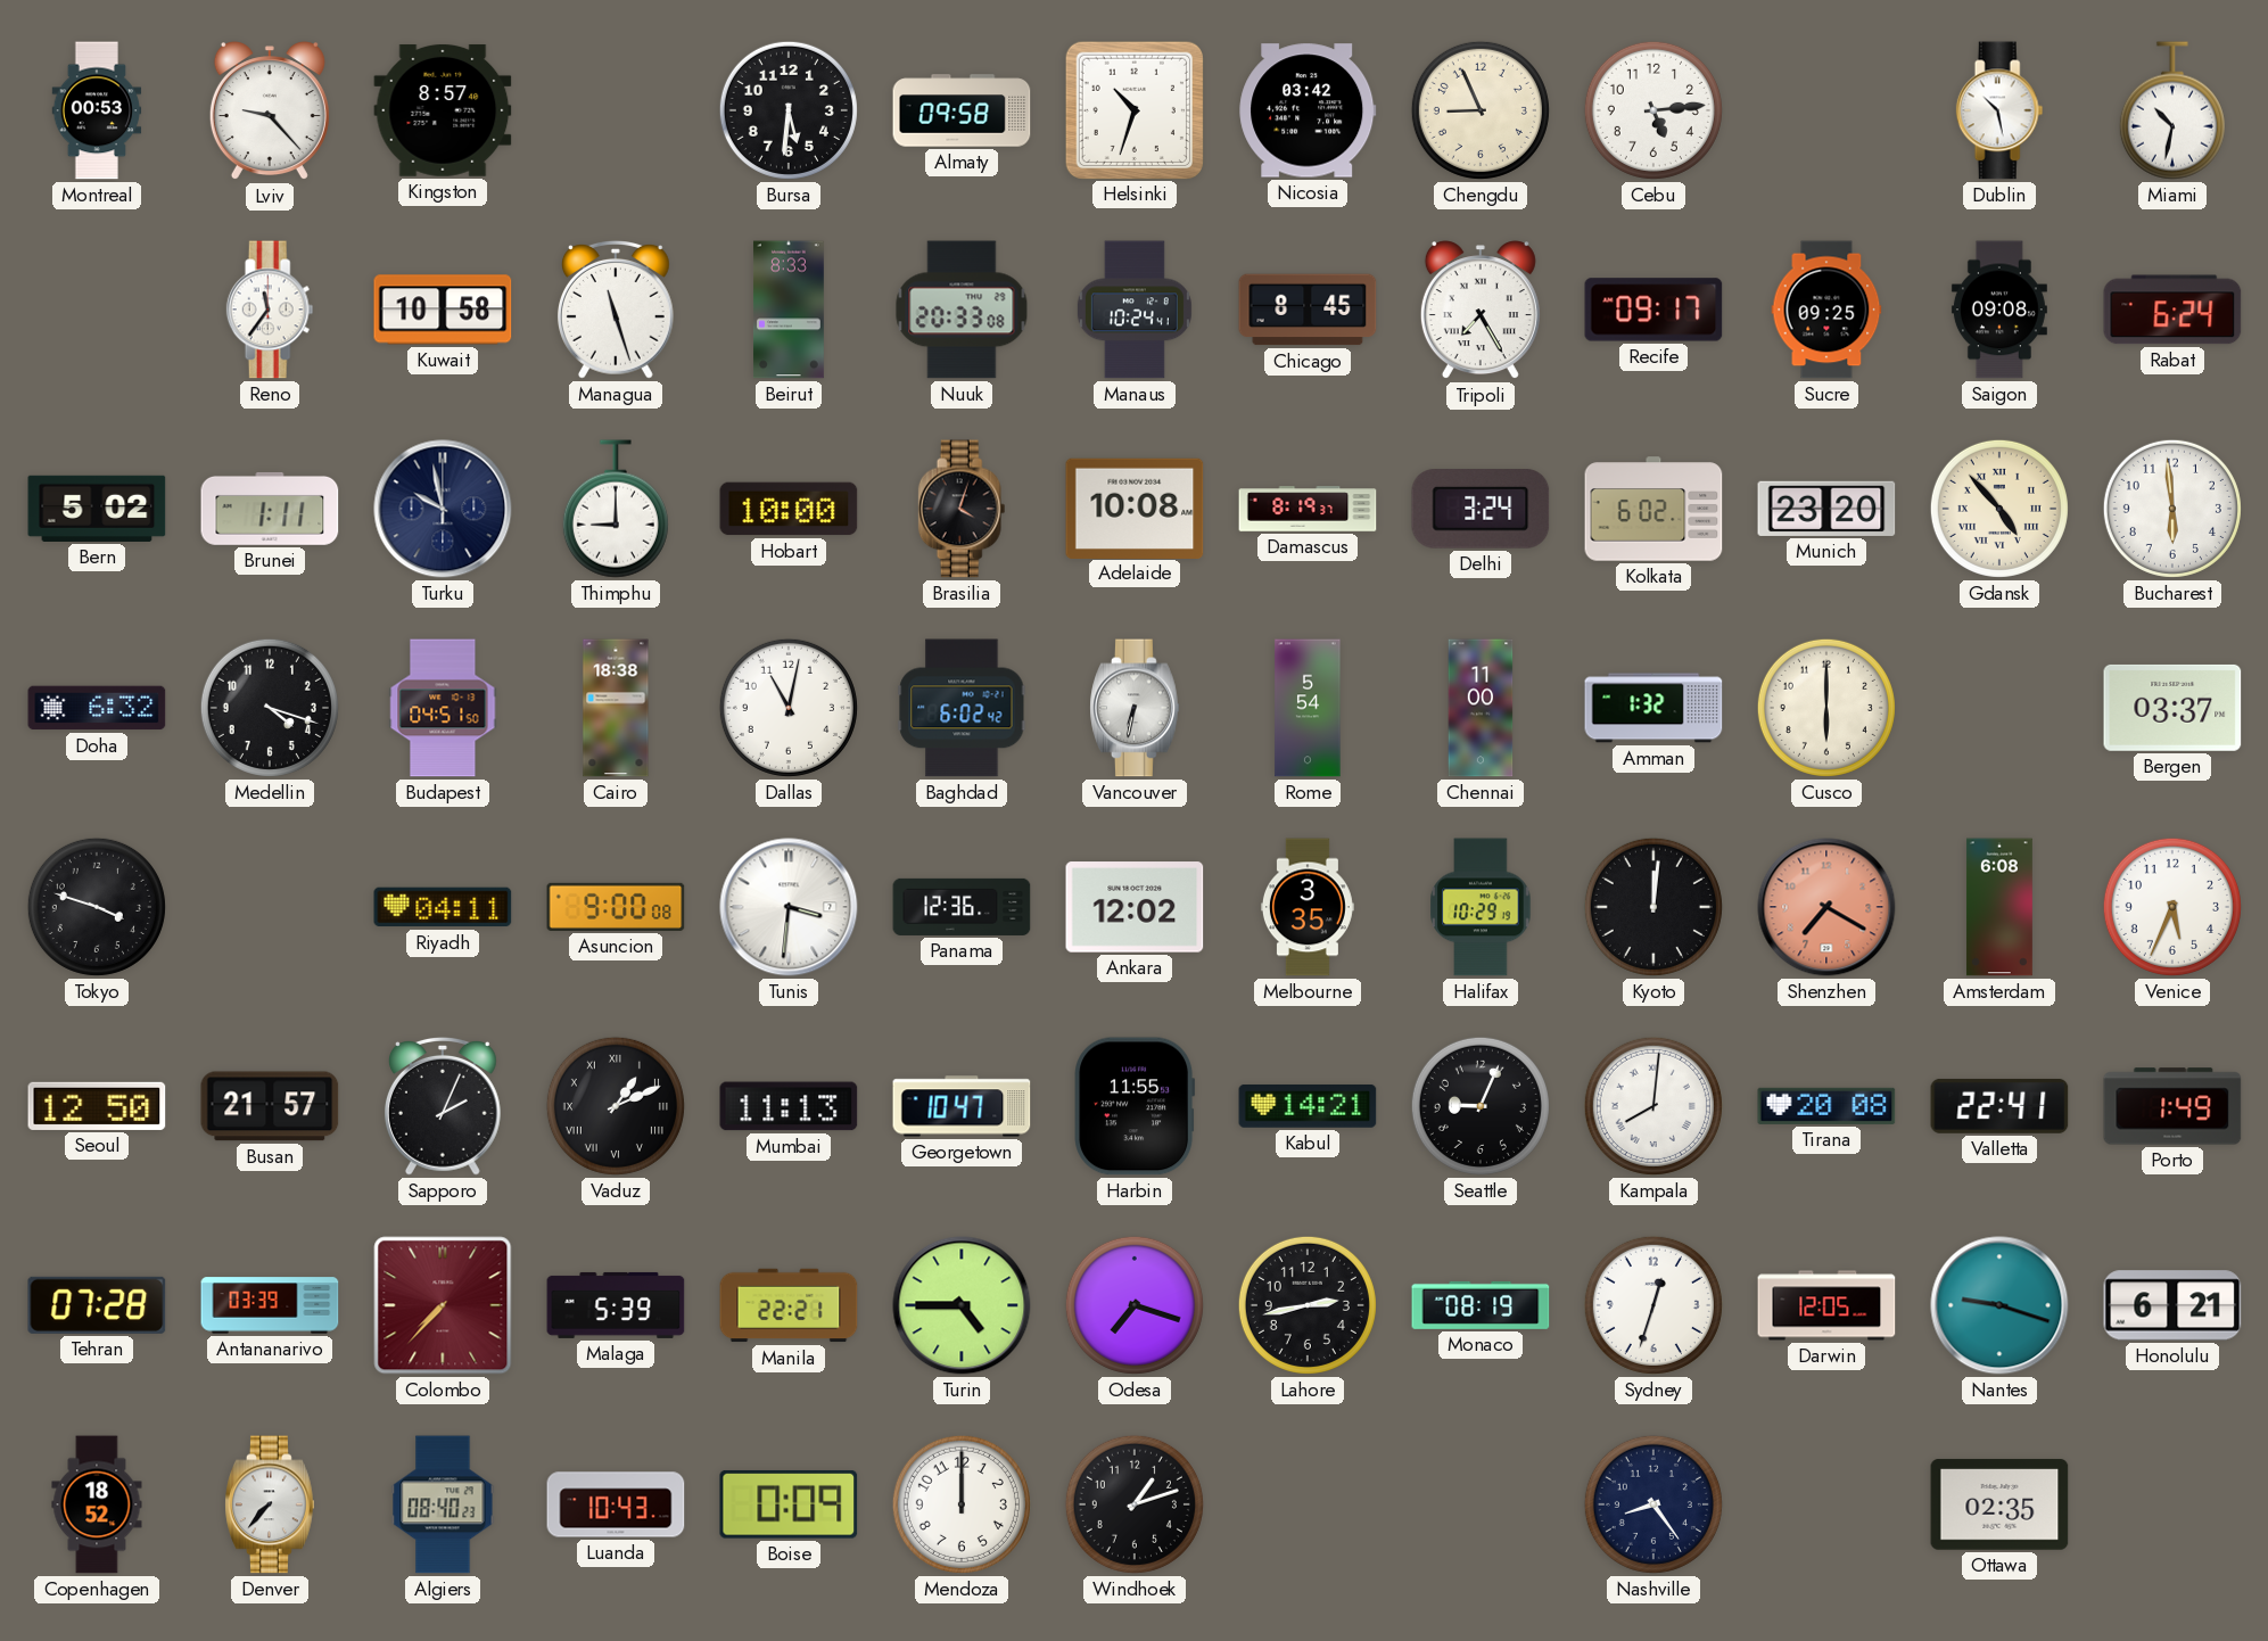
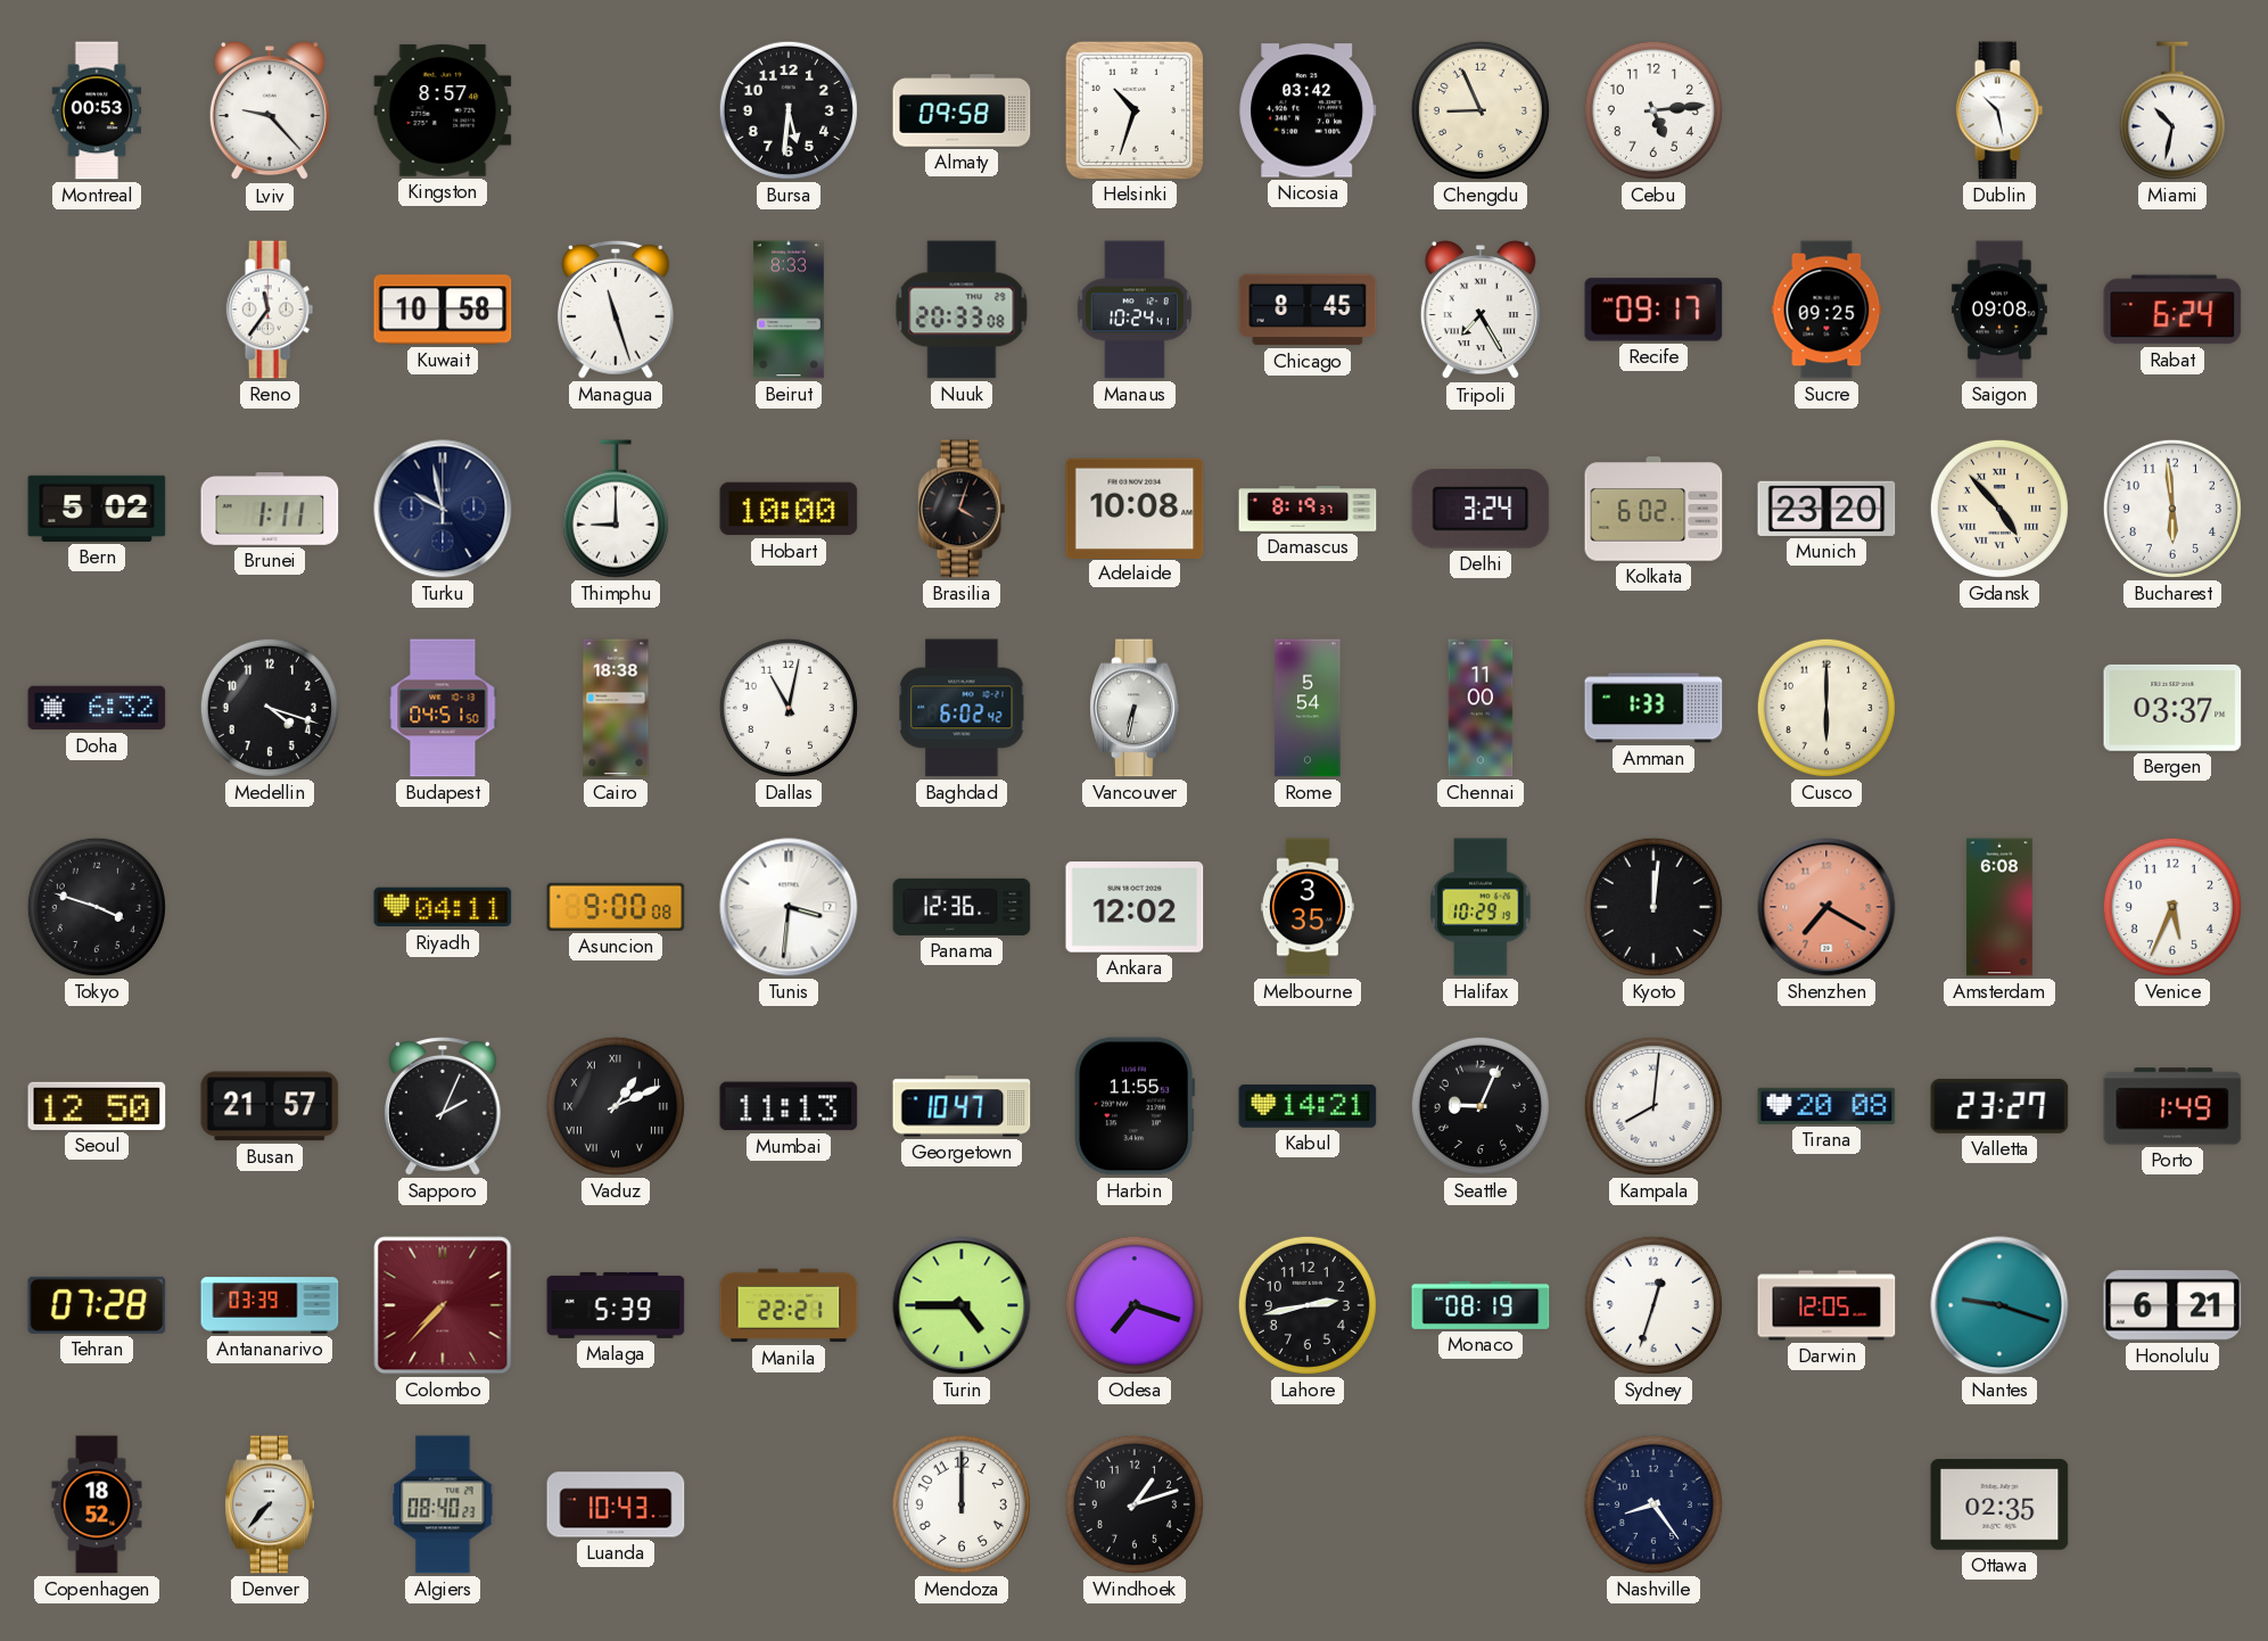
Amman: 1:32 -> 1:33
Valletta: 22:41 -> 23:27
Boise: 0:09 -> none
